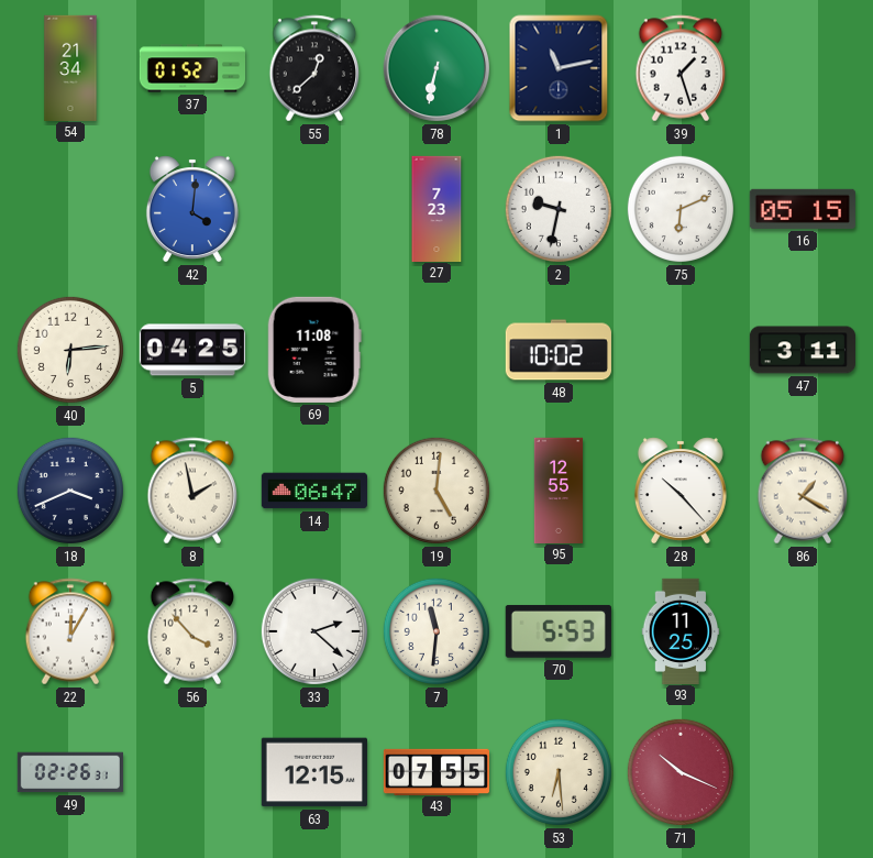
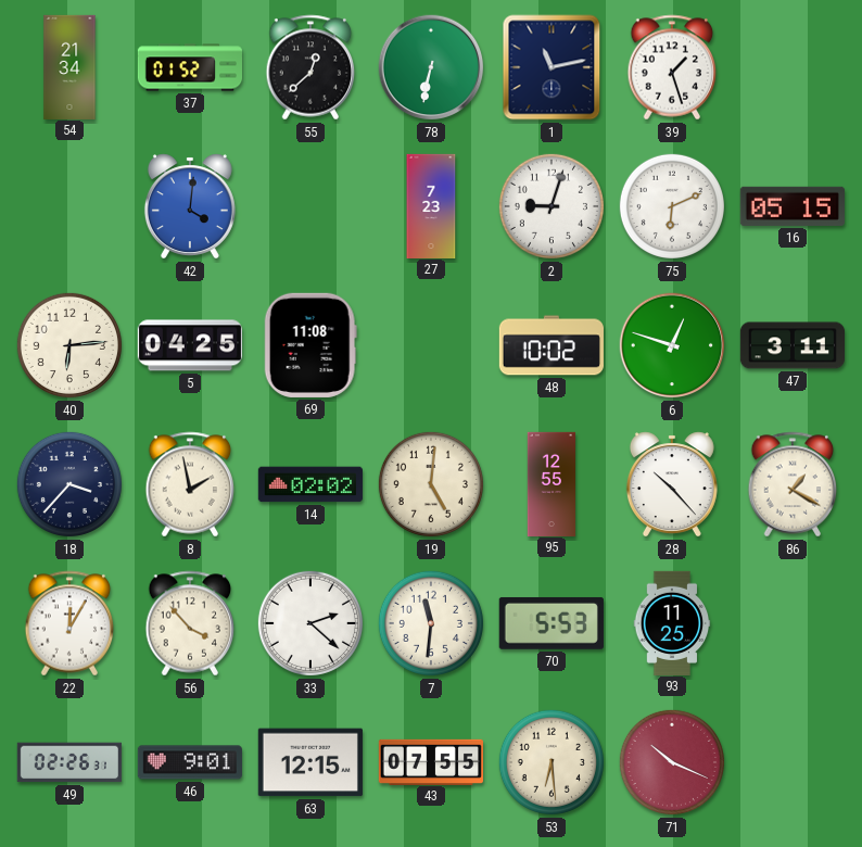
2: 9:32 -> 9:03
6: none -> 12:48
18: 3:41 -> 3:37
14: 06:47 -> 02:02
46: none -> 9:01
